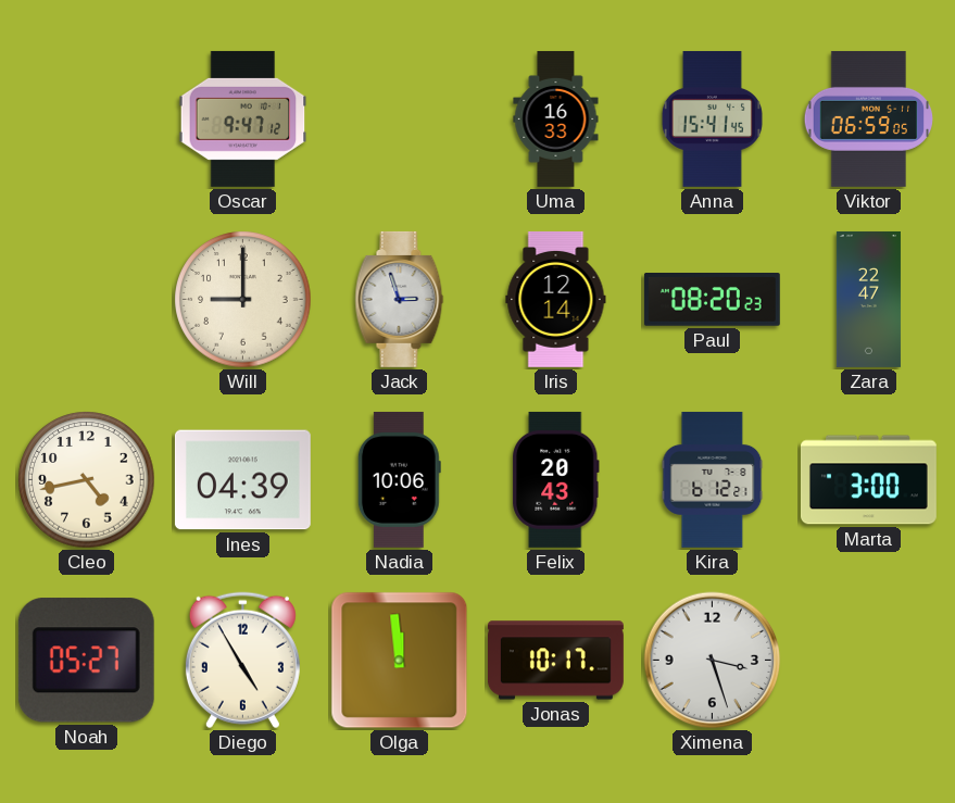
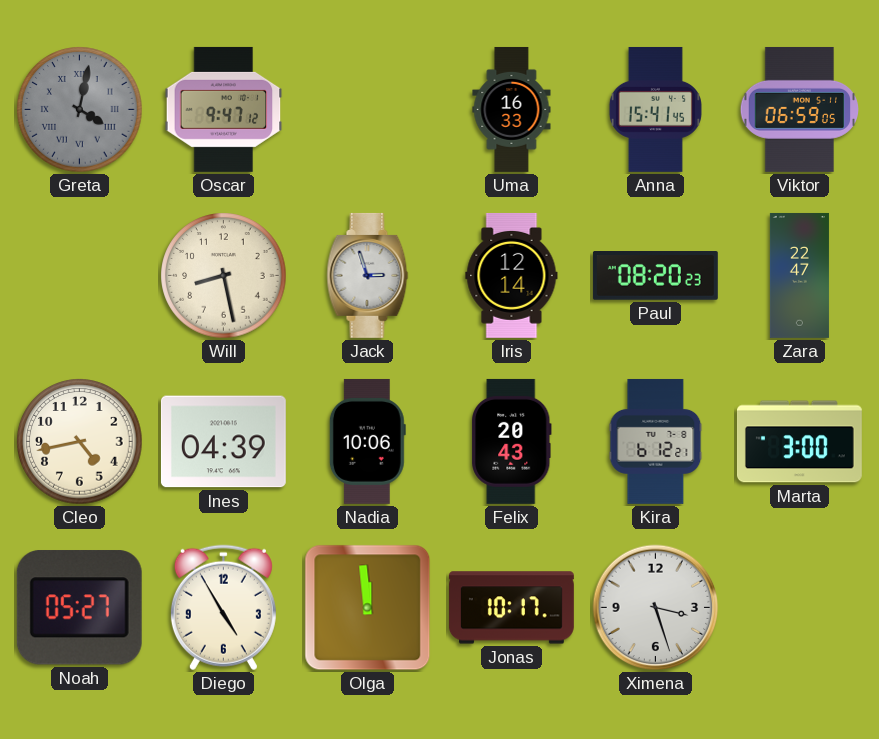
Greta: none -> 4:02
Will: 9:00 -> 8:28
